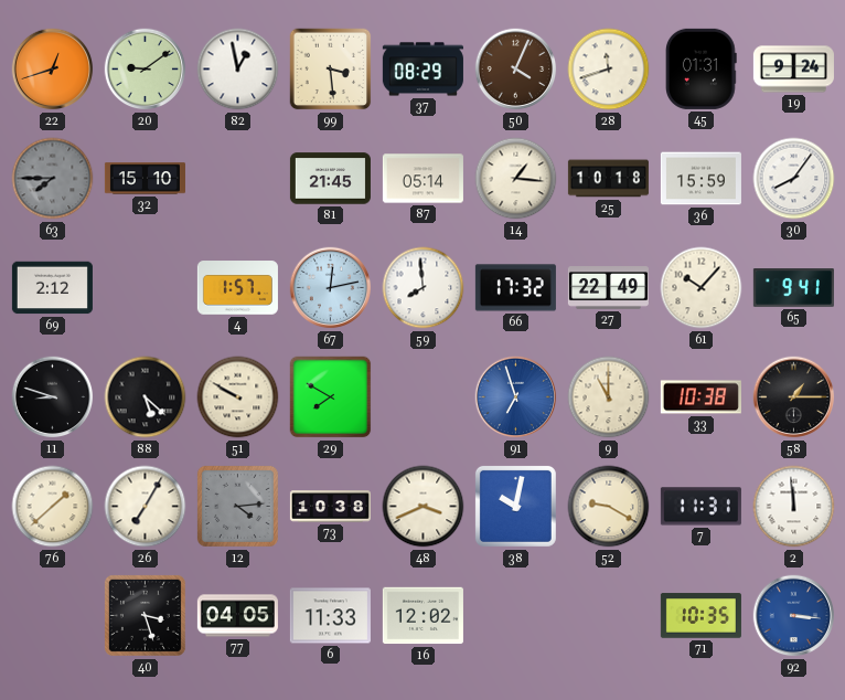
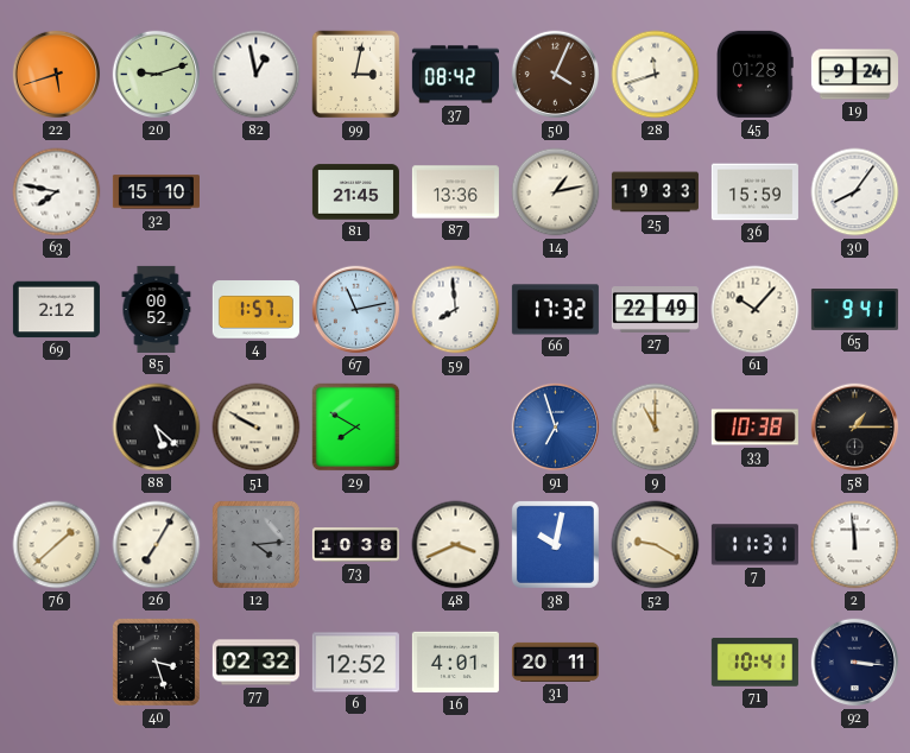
22: 12:42 -> 5:42
20: 9:09 -> 9:12
99: 3:29 -> 3:02
37: 08:29 -> 08:42
45: 01:31 -> 01:28
63: 7:45 -> 7:47
63 dial: grey -> white
87: 05:14 -> 13:36
14: 1:16 -> 1:13
25: 10:18 -> 19:33
85: none -> 00:52
67: 12:13 -> 11:13
11: 8:48 -> none
77: 04:05 -> 02:32
6: 11:33 -> 12:52
16: 12:02 -> 4:01
31: none -> 20:11
71: 10:35 -> 10:41
92 dial: blue -> navy
